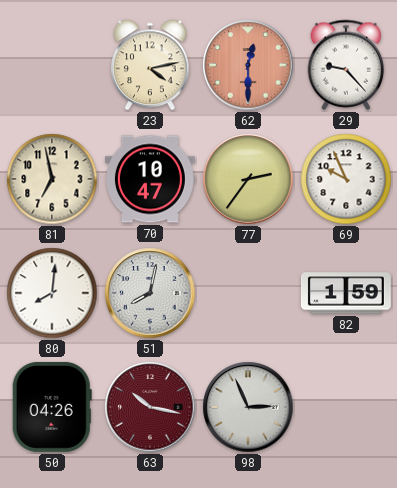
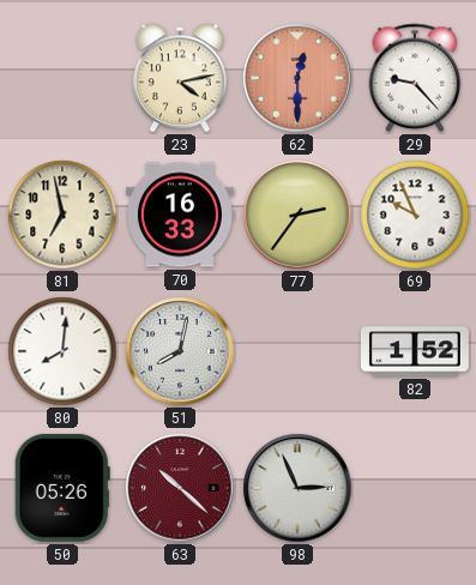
70: 10:47 -> 16:33
82: 1:59 -> 1:52
50: 04:26 -> 05:26
63: 10:17 -> 10:22
